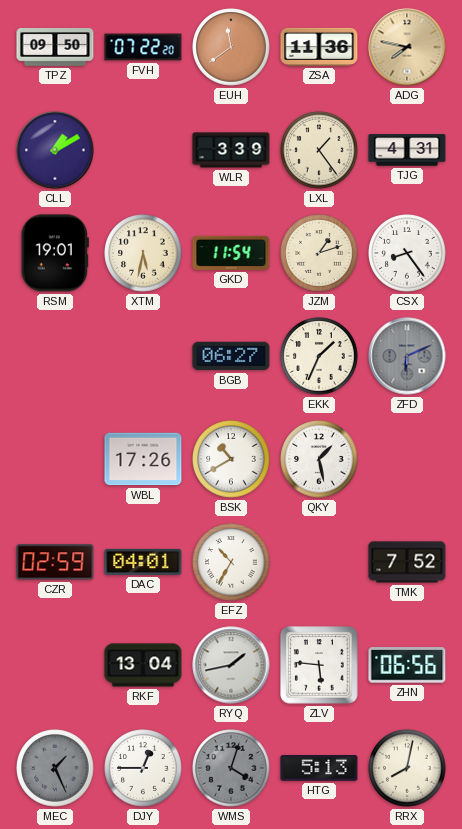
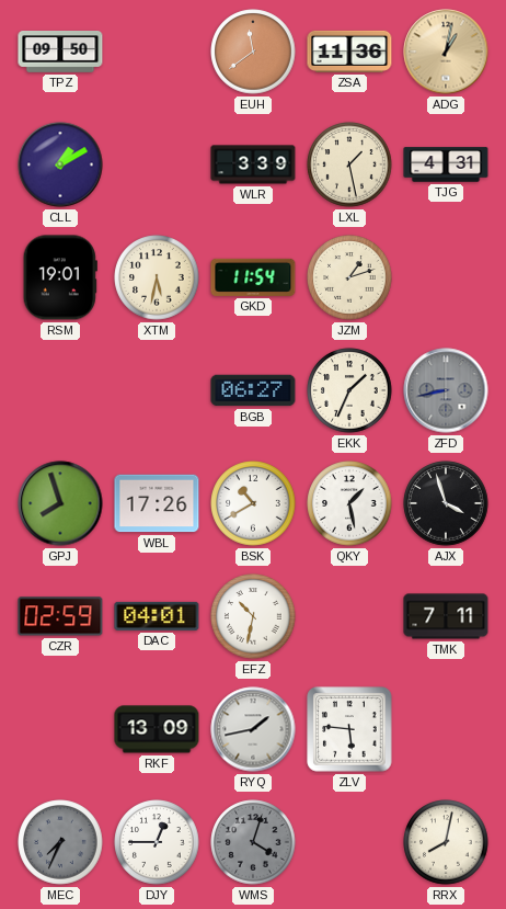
FVH: 07:22 -> none
ADG: 7:47 -> 1:02
LXL: 1:24 -> 1:28
CSX: 8:24 -> none
ZFD: 6:11 -> 8:43
GPJ: none -> 7:57
AJX: none -> 3:57
EFZ: 10:35 -> 10:32
TMK: 7:52 -> 7:11
RKF: 13:04 -> 13:09
ZHN: 06:56 -> none
MEC: 1:26 -> 7:34
HTG: 5:13 -> none
